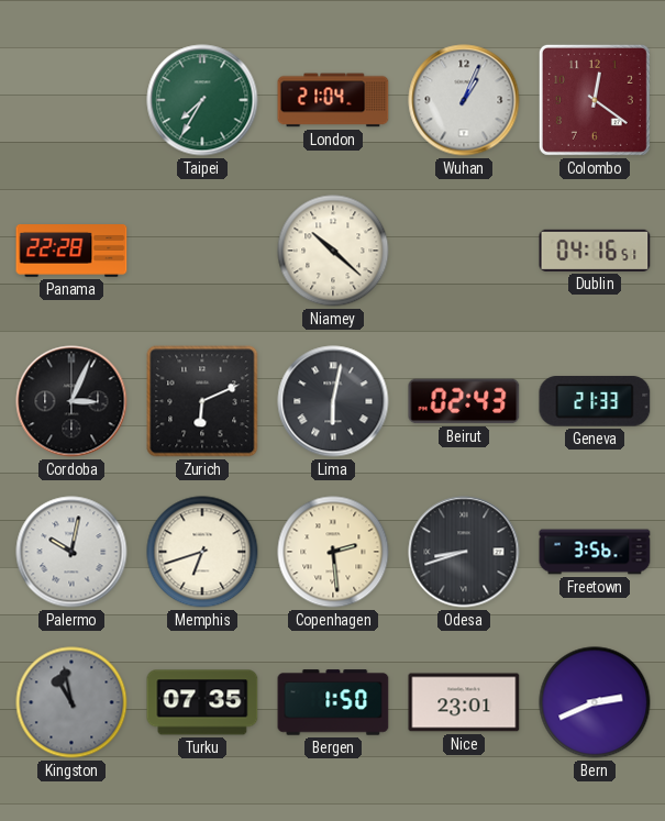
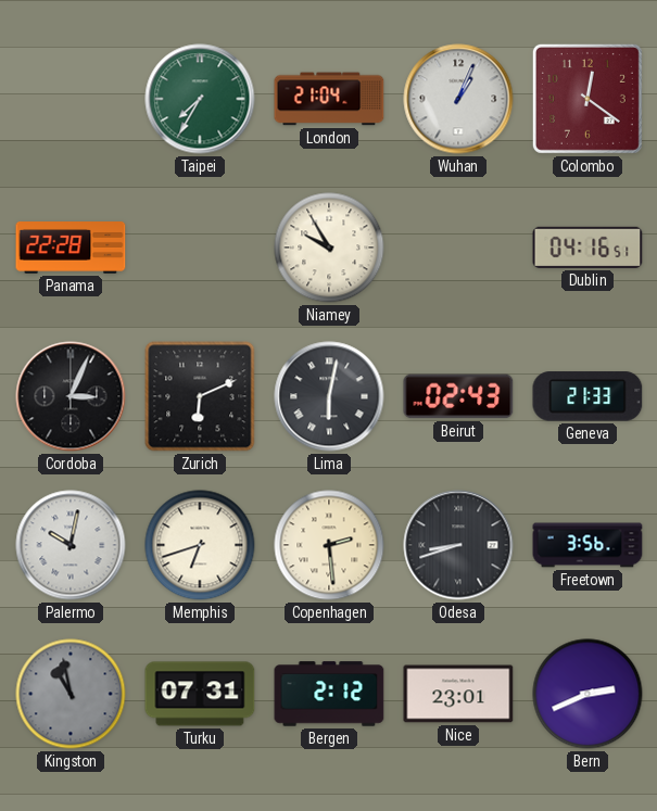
Niamey: 10:22 -> 9:55
Turku: 07:35 -> 07:31
Bergen: 1:50 -> 2:12
